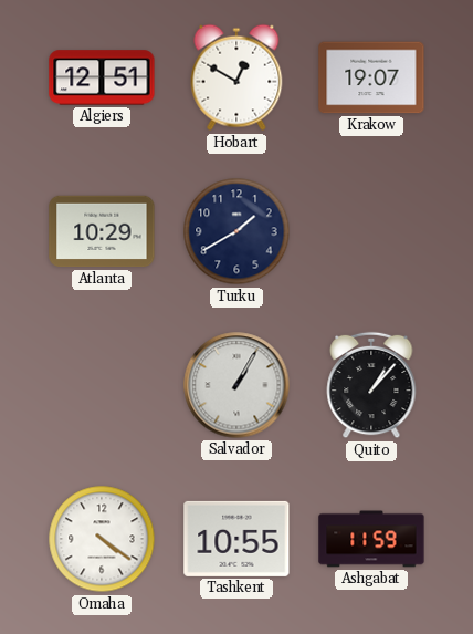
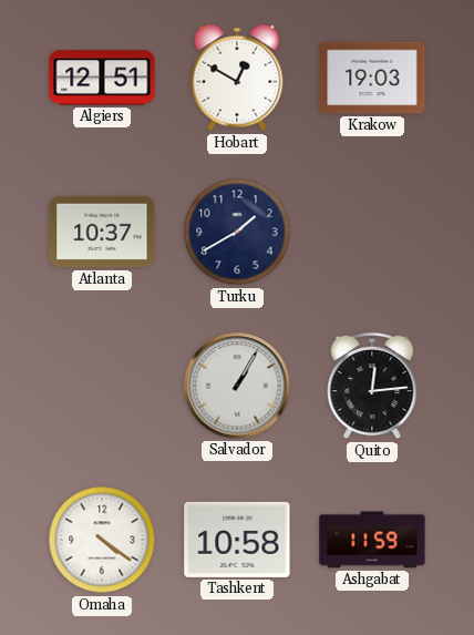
Krakow: 19:07 -> 19:03
Atlanta: 10:29 -> 10:37
Quito: 1:07 -> 12:14
Tashkent: 10:55 -> 10:58
